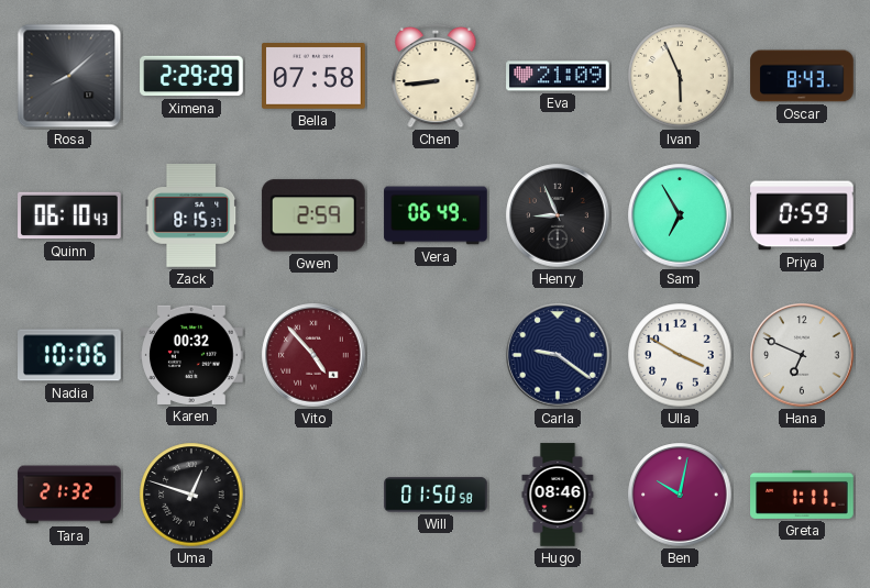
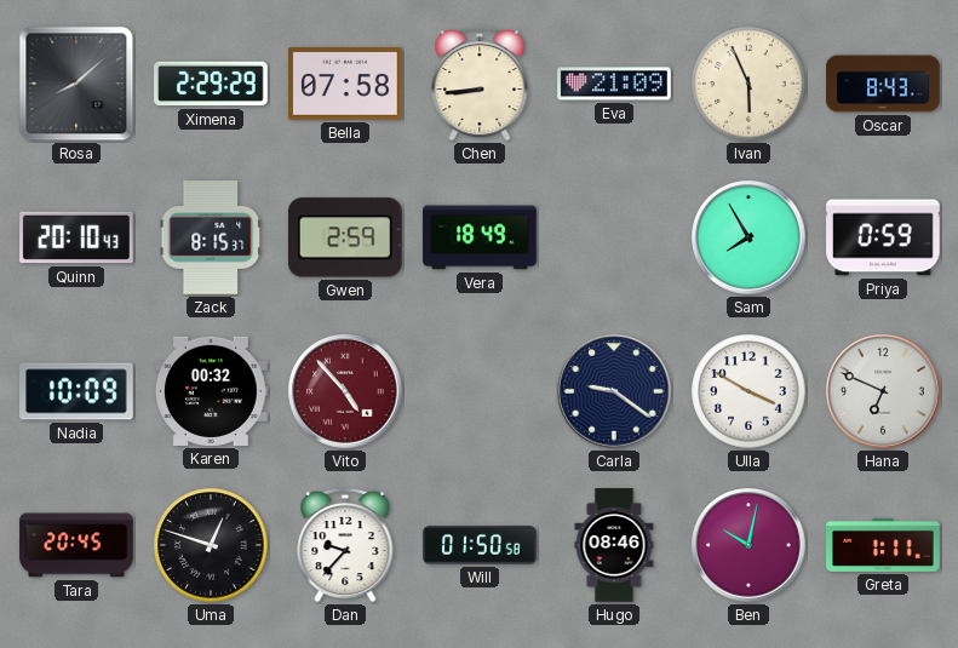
Quinn: 06:10 -> 20:10
Vera: 06:49 -> 18:49
Henry: 8:56 -> none
Sam: 6:55 -> 7:55
Nadia: 10:06 -> 10:09
Tara: 21:32 -> 20:45
Dan: none -> 9:37
